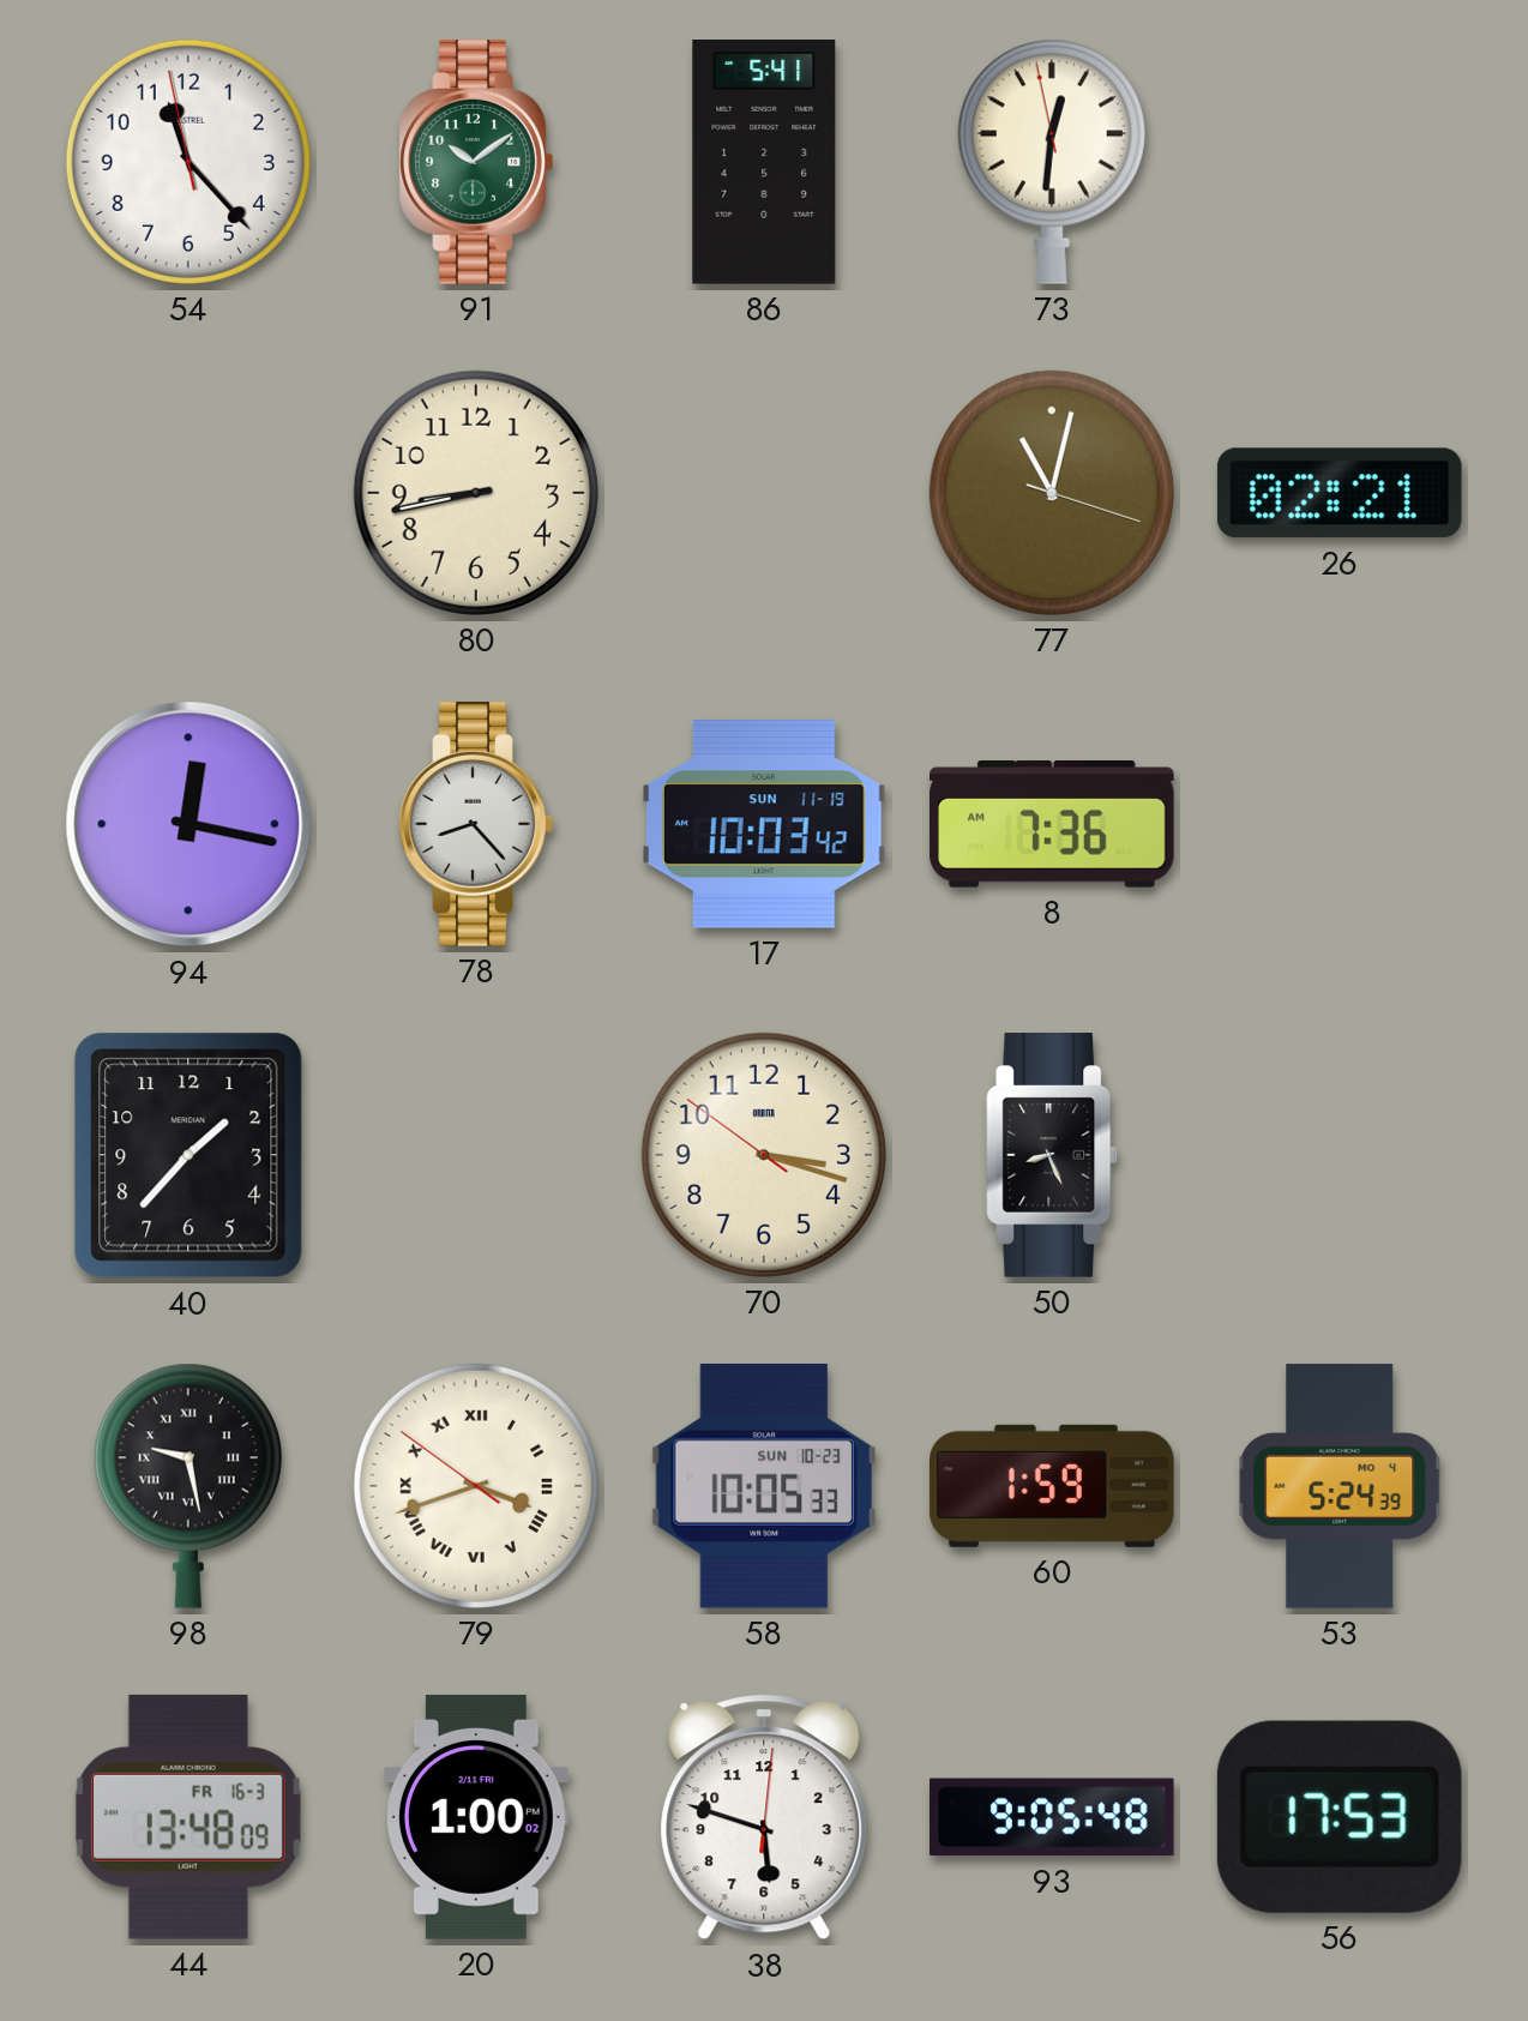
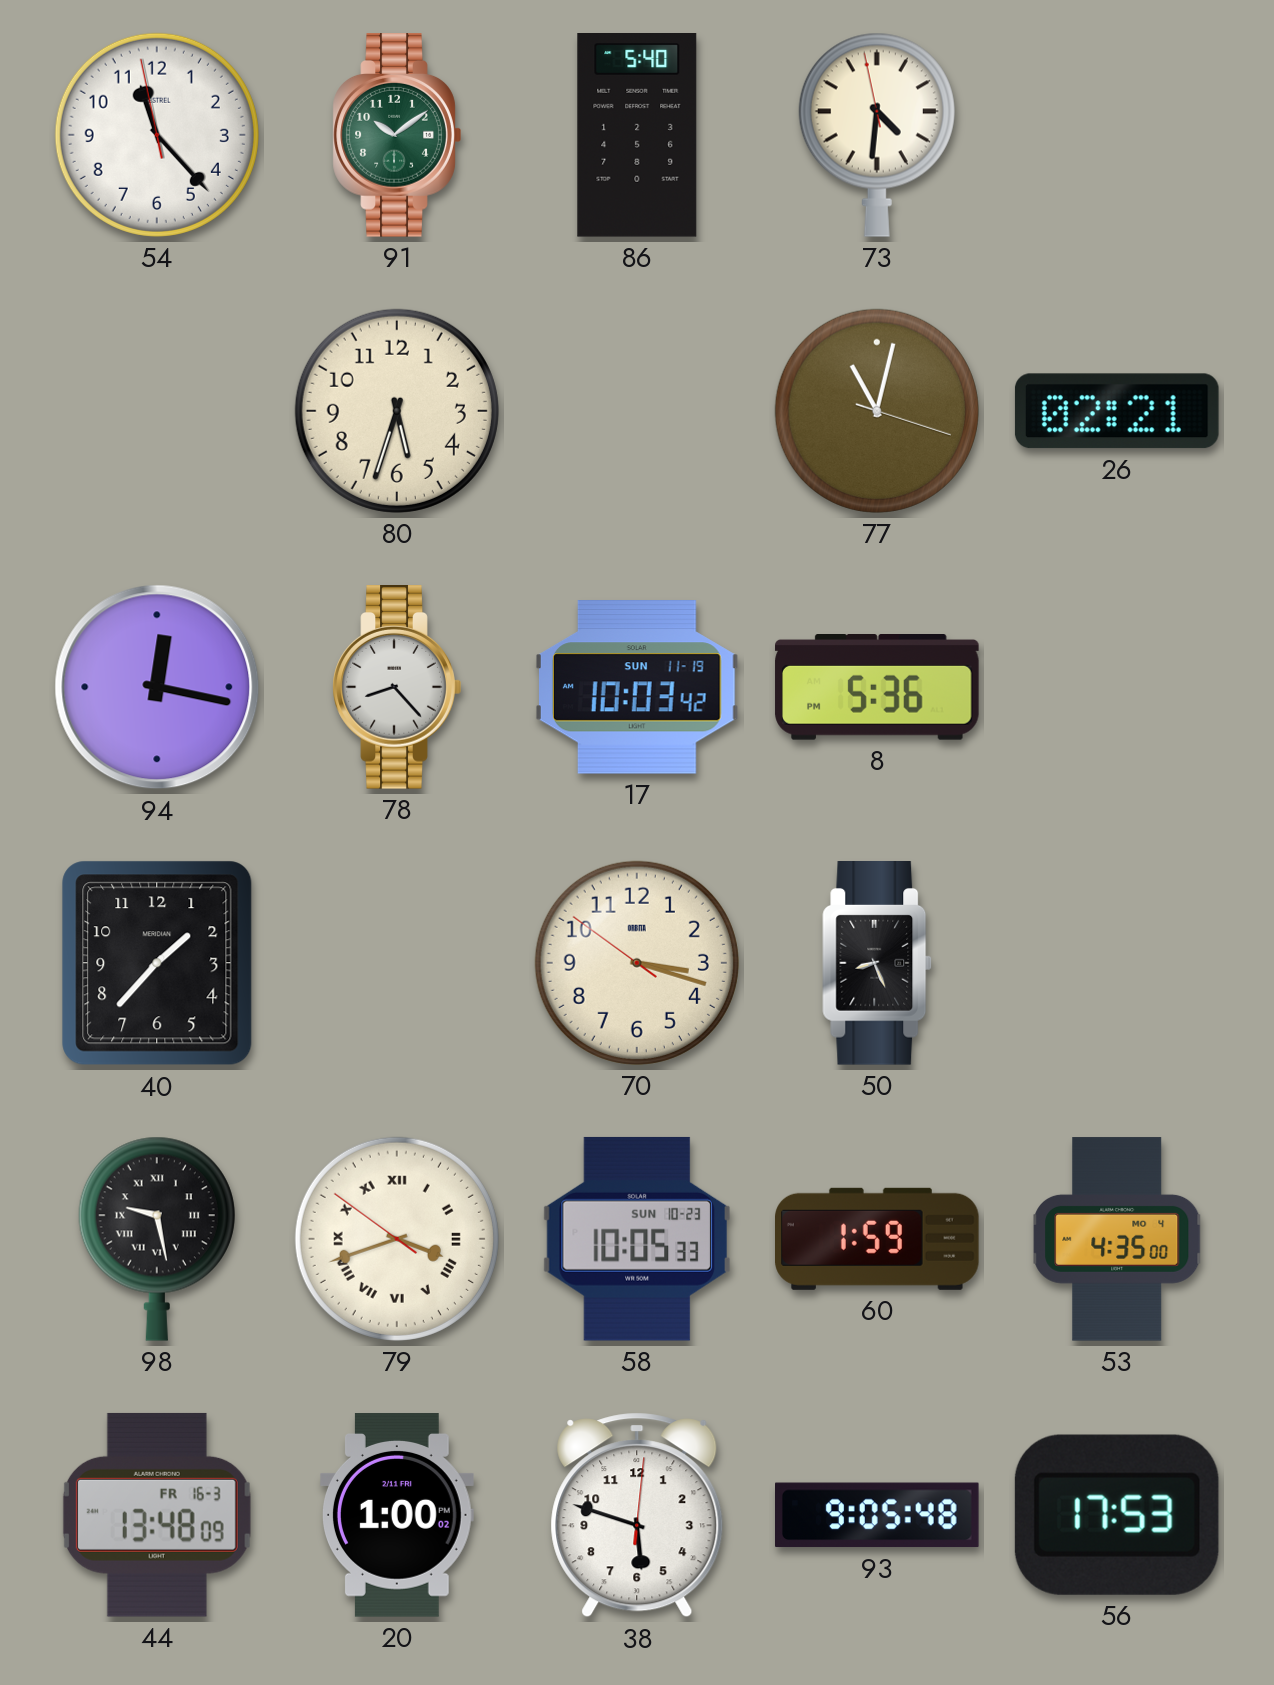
86: 5:41 -> 5:40
73: 12:30 -> 4:30
80: 8:43 -> 5:33
8: 7:36 -> 5:36
53: 5:24 -> 4:35
